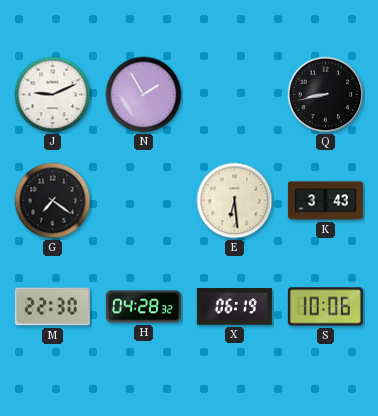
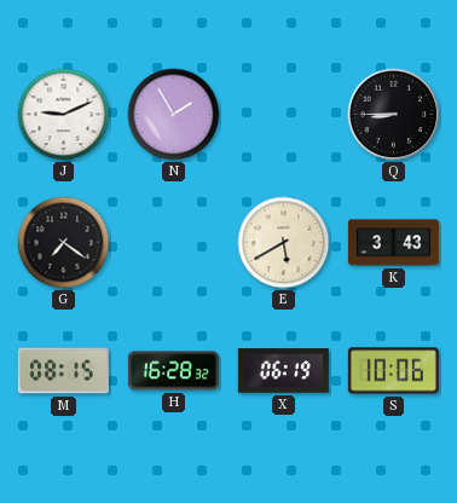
Q: 8:43 -> 8:45
E: 6:29 -> 5:40
M: 22:30 -> 08:15
H: 04:28 -> 16:28
